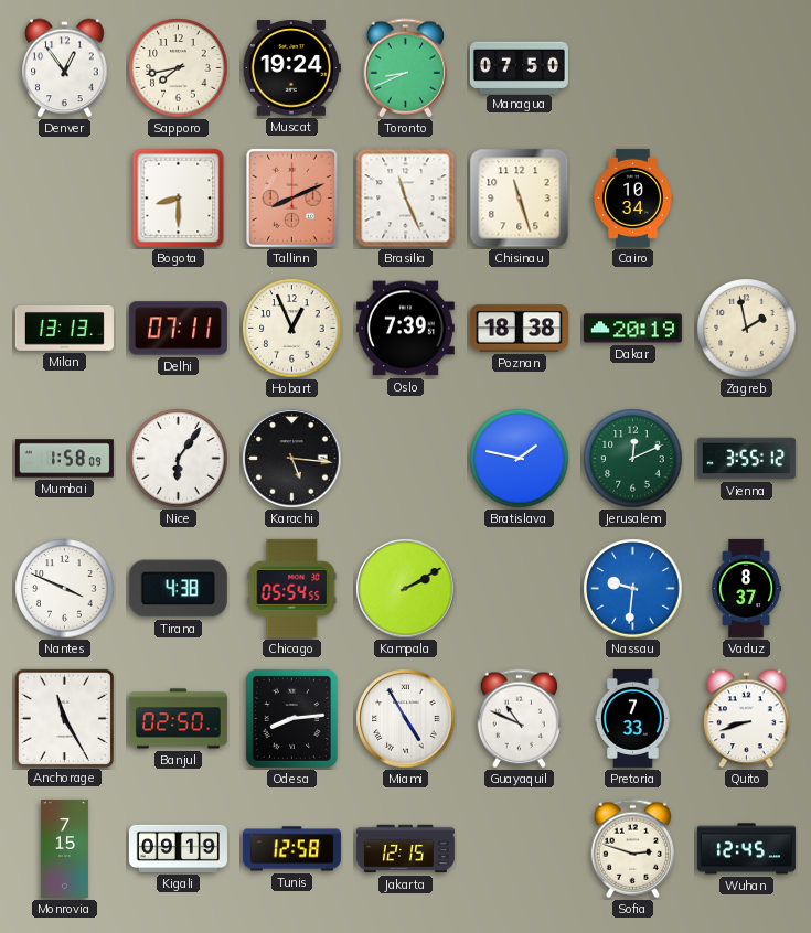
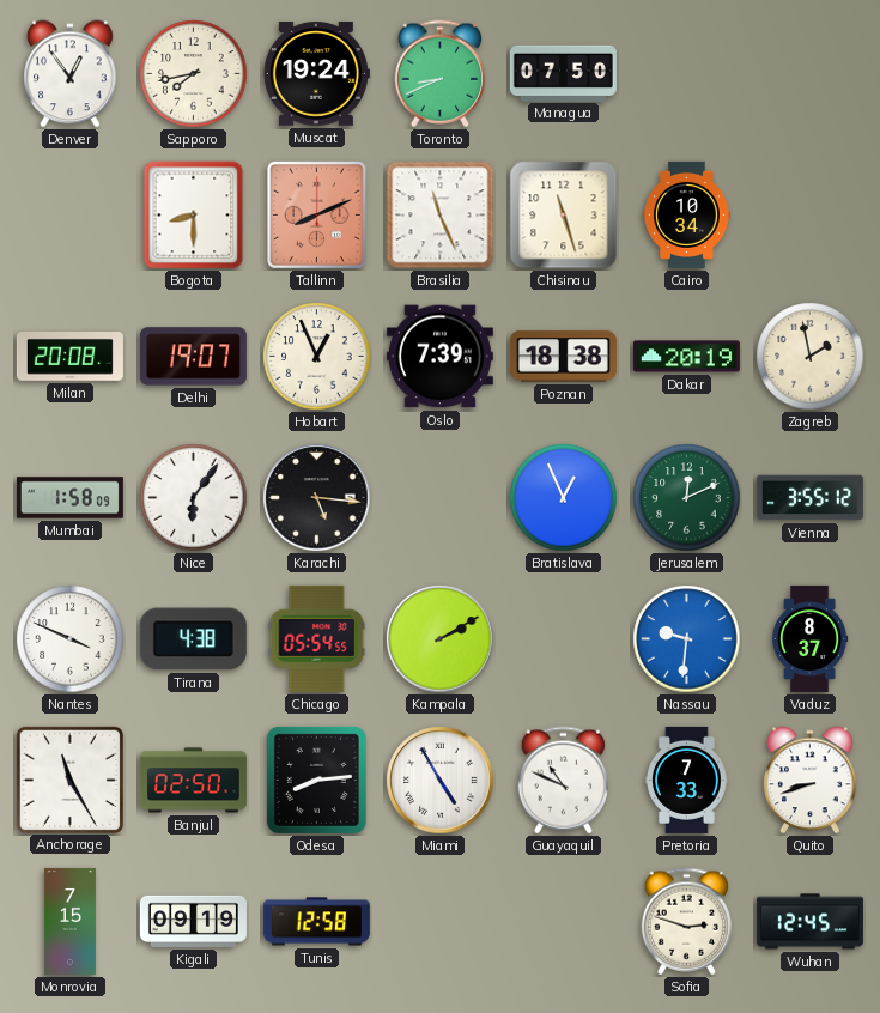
Milan: 13:13 -> 20:08
Delhi: 07:11 -> 19:07
Bratislava: 1:47 -> 12:56
Jakarta: 12:15 -> none
